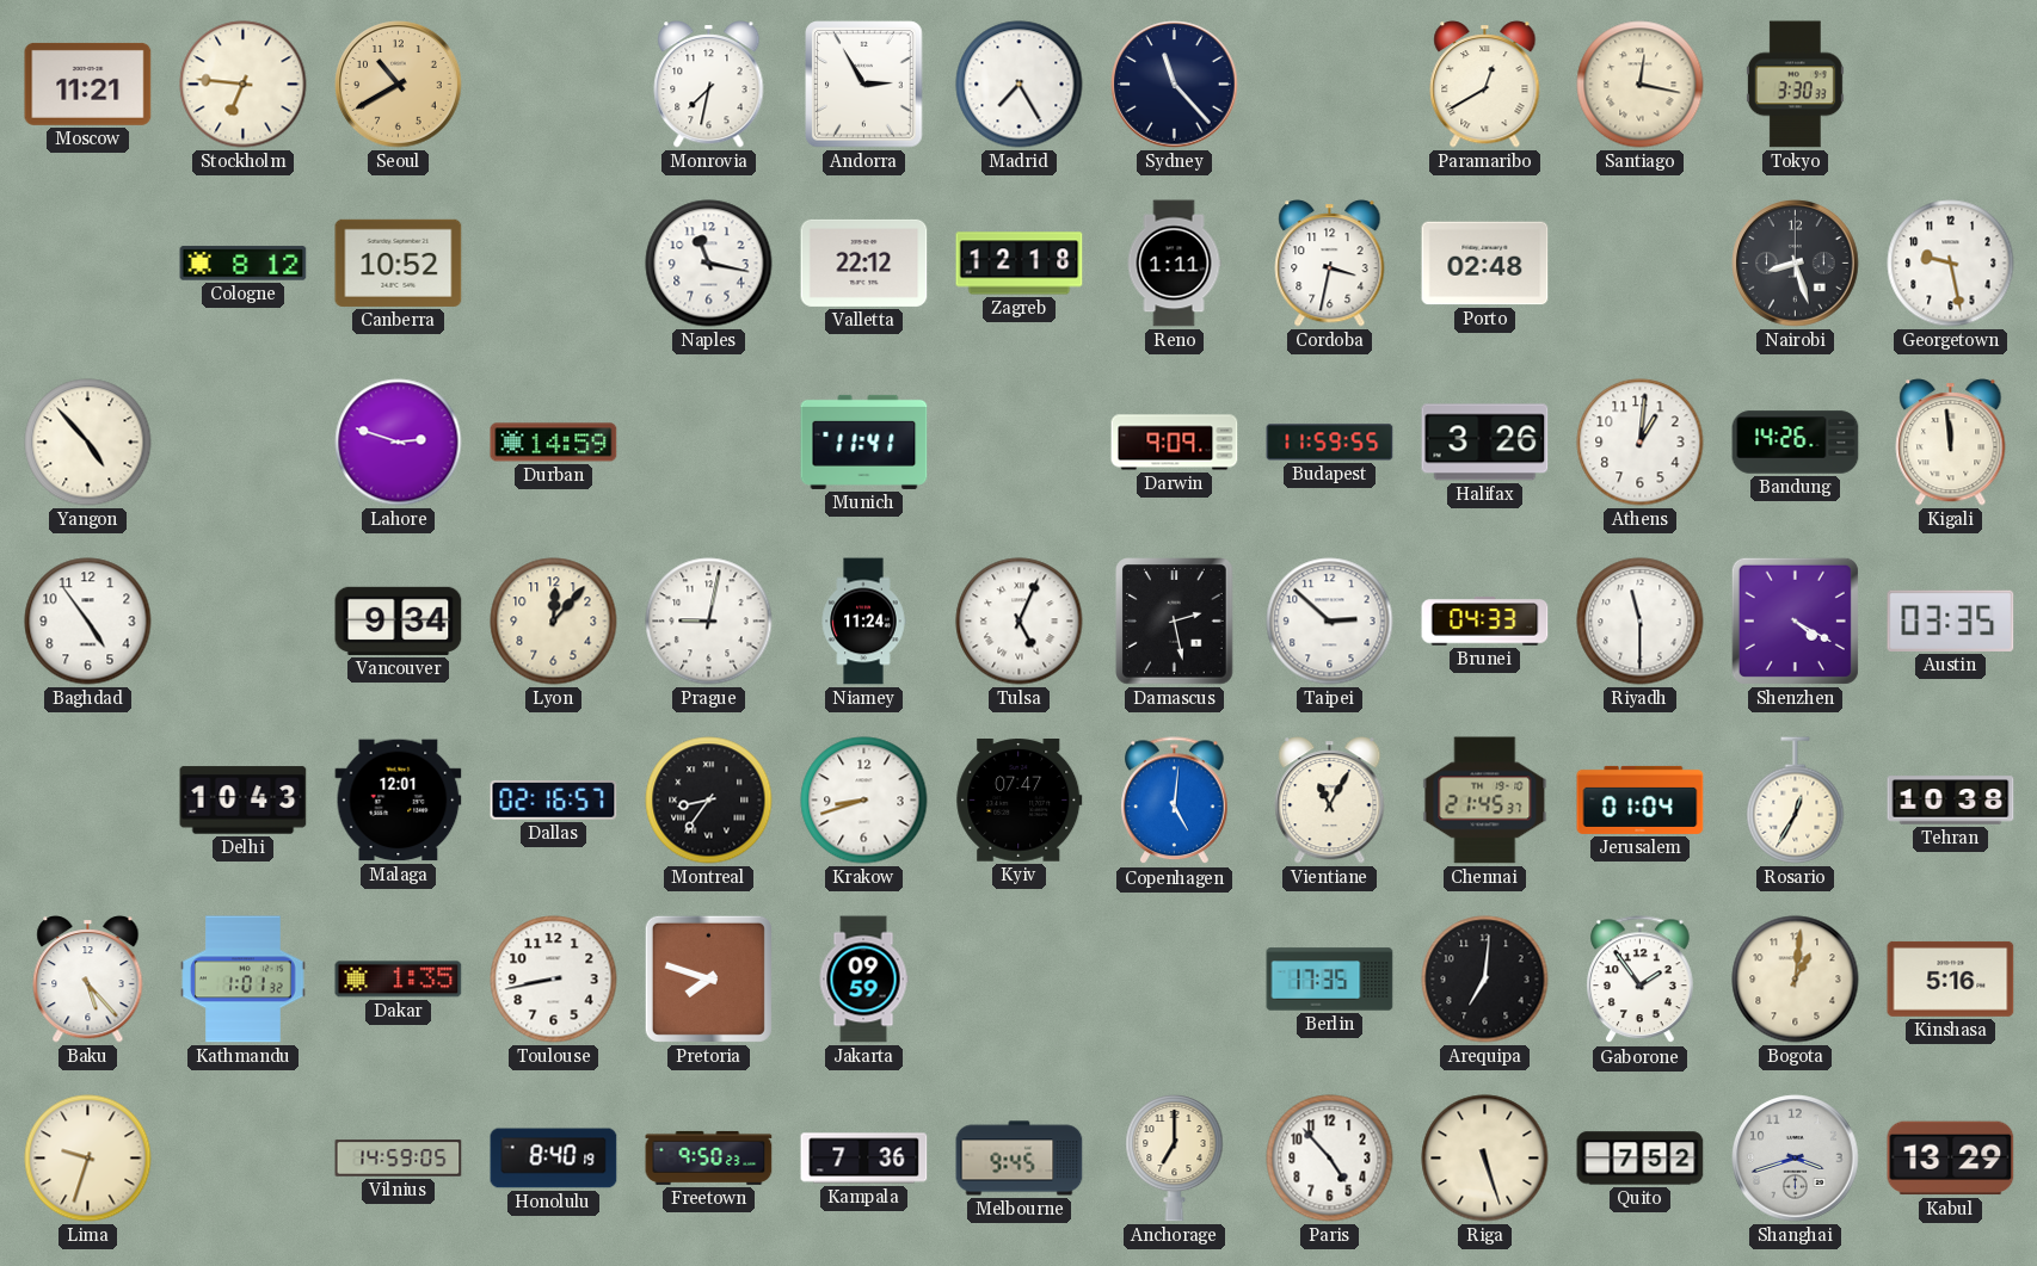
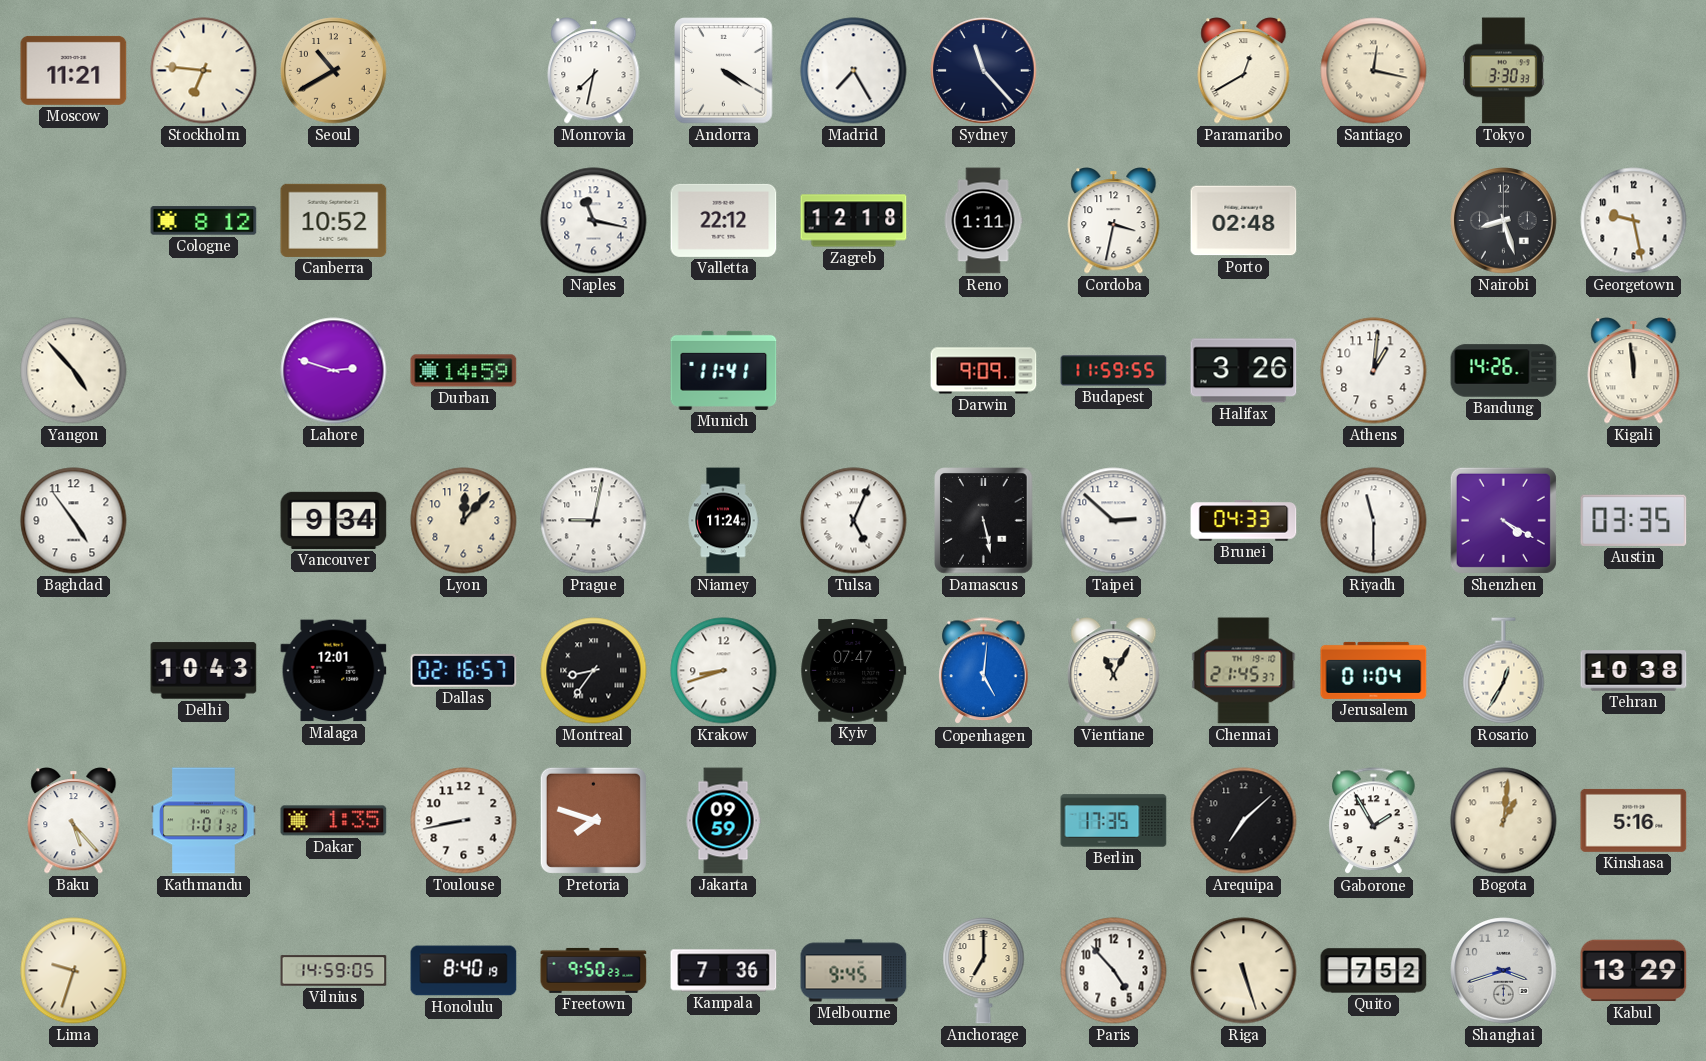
Andorra: 2:55 -> 4:20
Damascus: 2:28 -> 5:28
Arequipa: 7:01 -> 7:08
Gaborone: 1:54 -> 1:55
